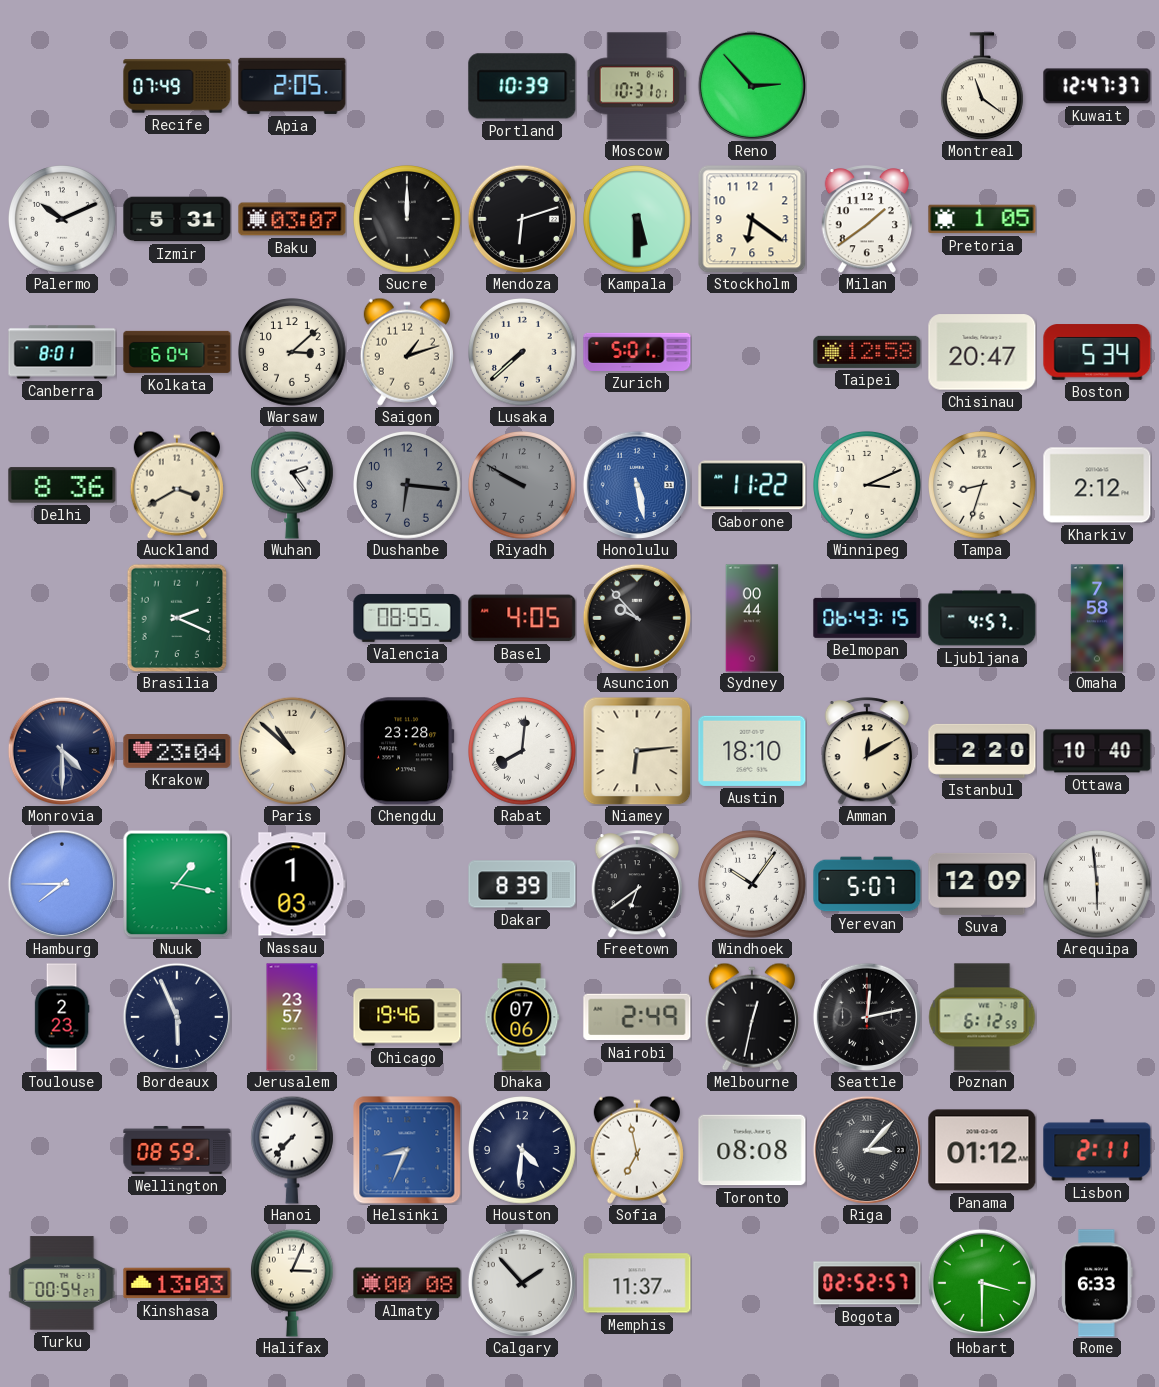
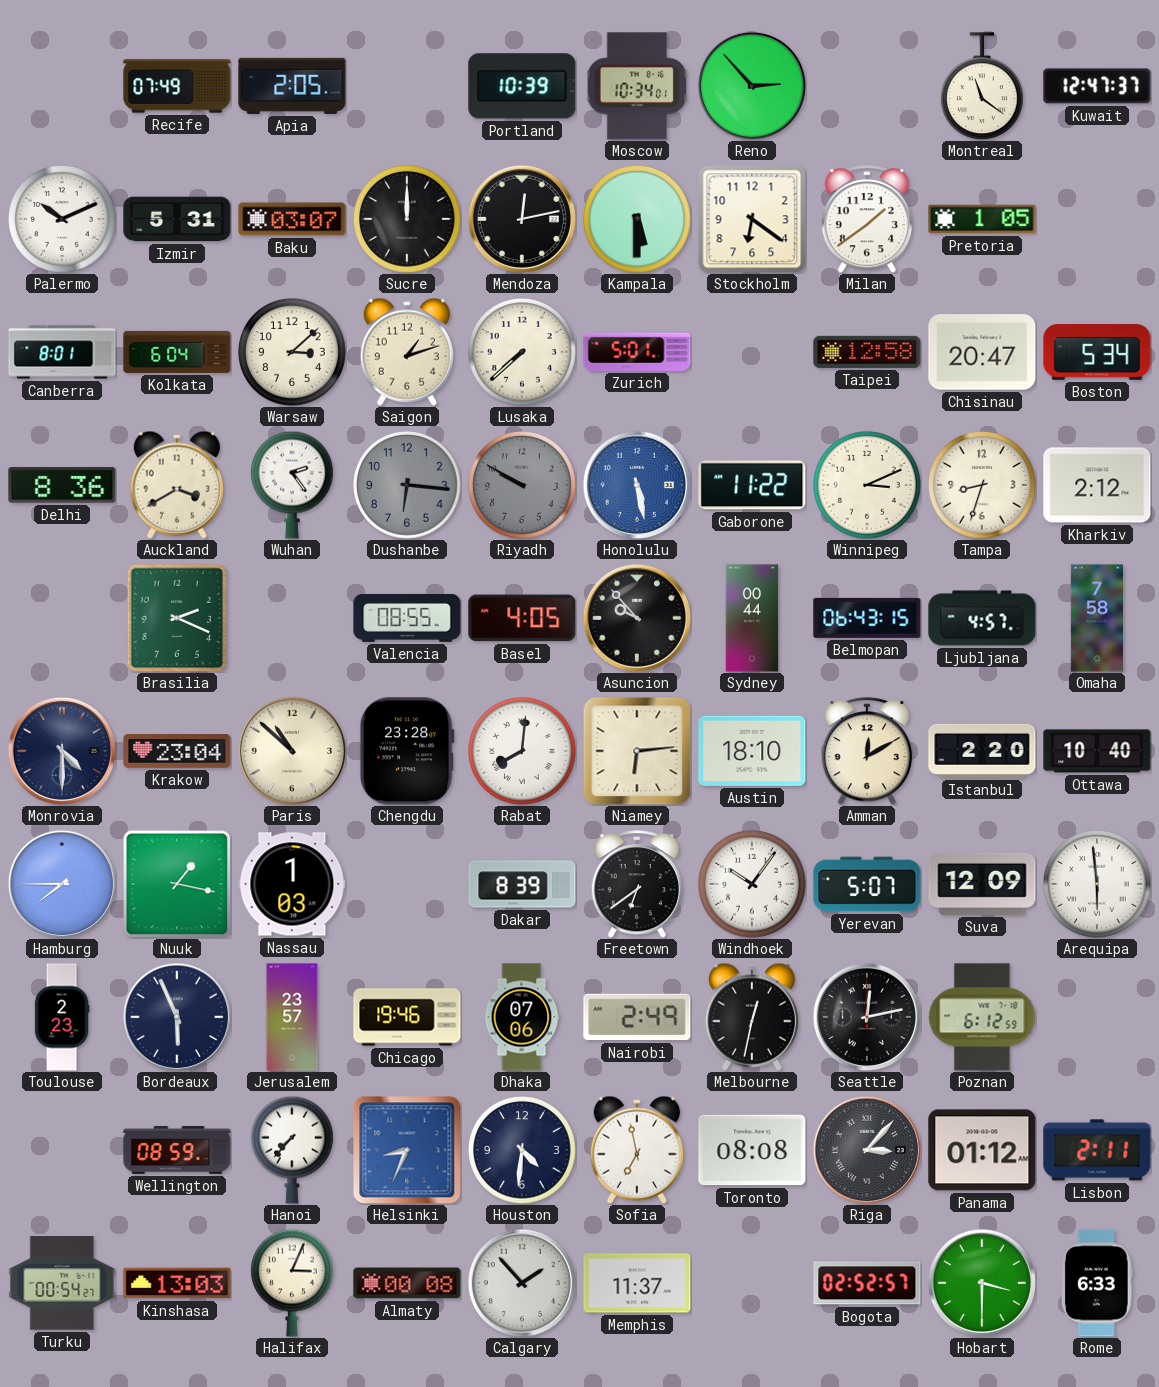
Moscow: 10:31 -> 10:34
Mendoza: 6:12 -> 12:13
